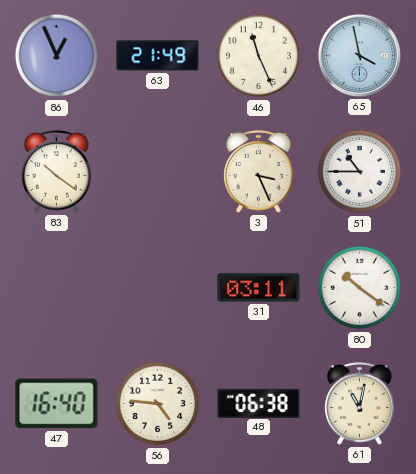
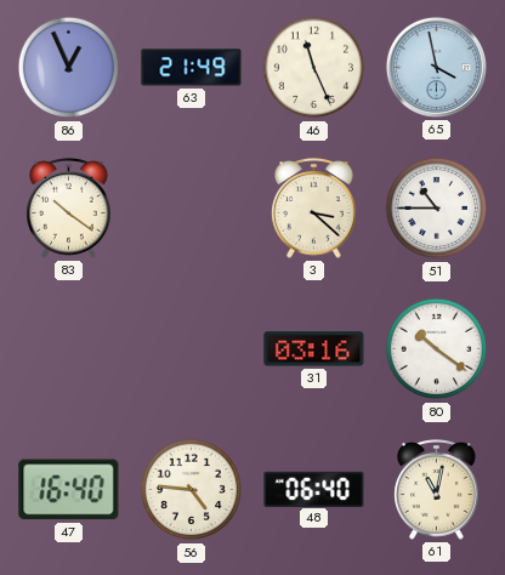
3: 3:26 -> 3:22
31: 03:11 -> 03:16
48: 06:38 -> 06:40
